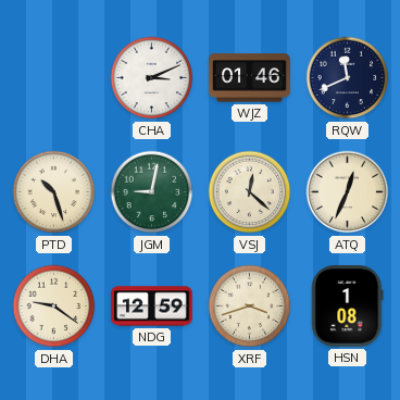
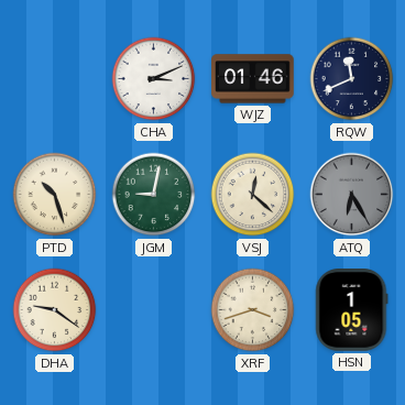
ATQ: 12:34 -> 6:25
ATQ dial: cream -> grey
NDG: 12:59 -> none
HSN: 1:08 -> 1:05
